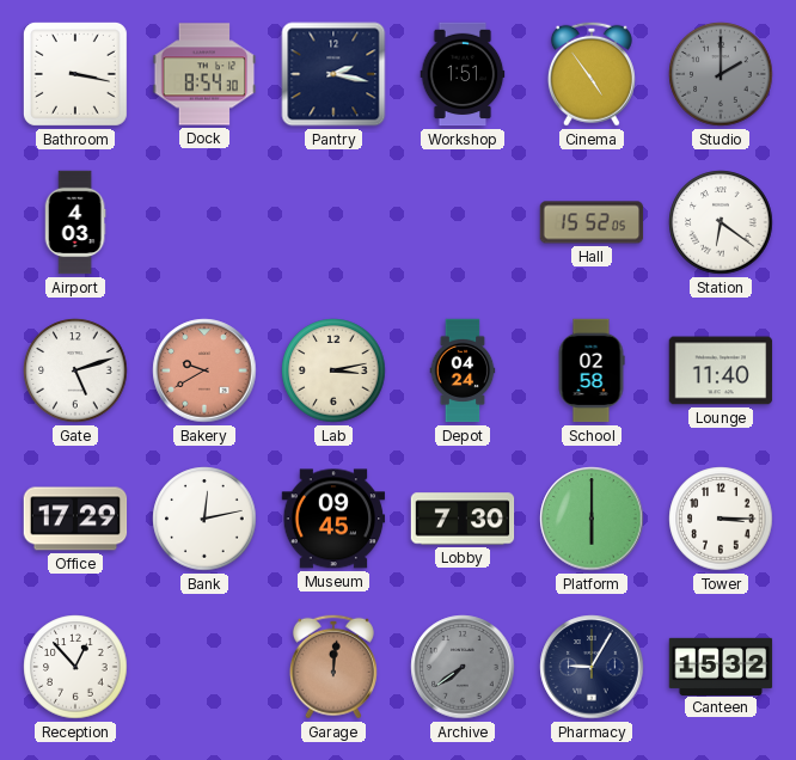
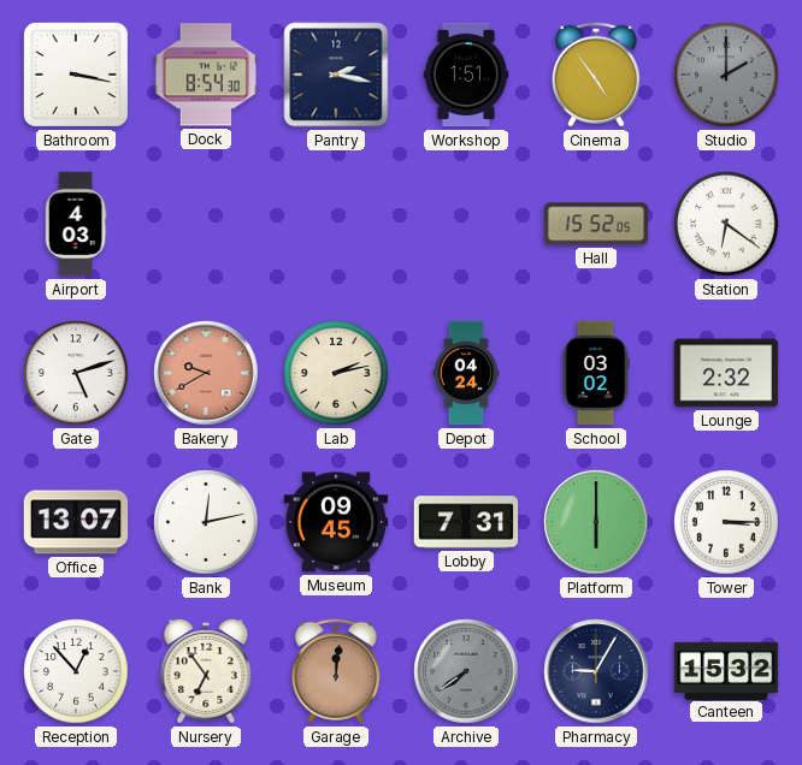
Lab: 3:13 -> 2:13
School: 02:58 -> 03:02
Lounge: 11:40 -> 2:32
Office: 17:29 -> 13:07
Lobby: 7:30 -> 7:31
Nursery: none -> 6:54
